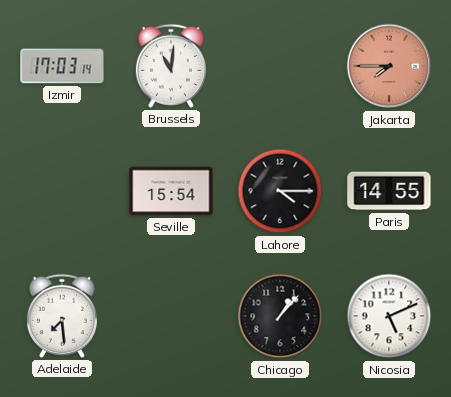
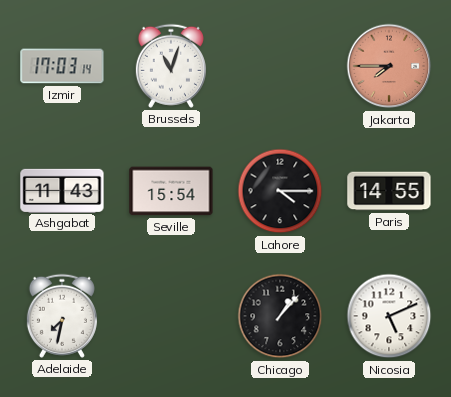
Brussels: 11:01 -> 11:03
Ashgabat: none -> 11:43
Adelaide: 7:29 -> 7:32
